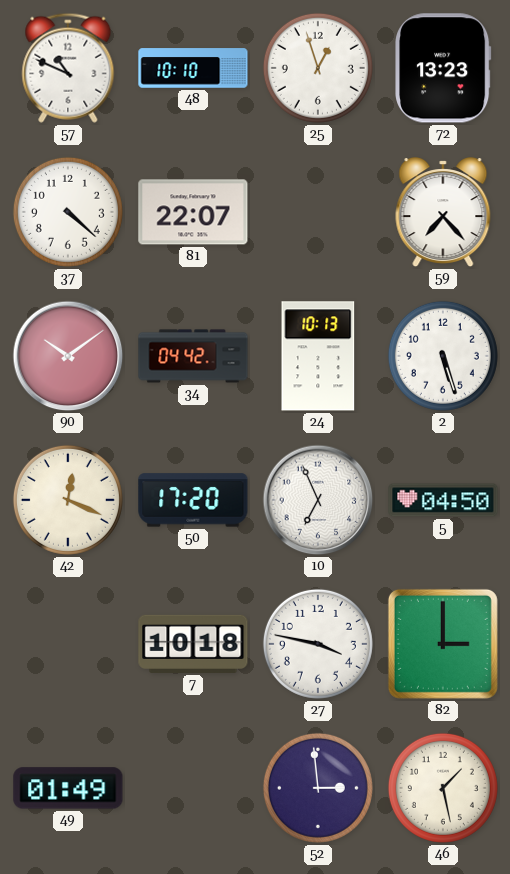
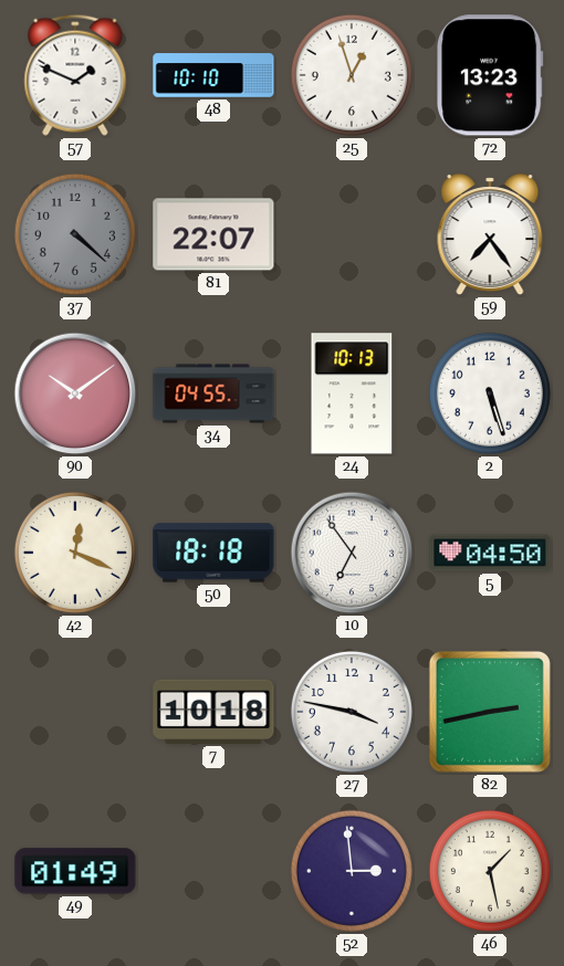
57: 10:49 -> 1:49
37 dial: white -> grey
59: 7:23 -> 7:24
34: 04:42 -> 04:55
50: 17:20 -> 18:18
10: 6:56 -> 6:54
82: 3:00 -> 2:43
